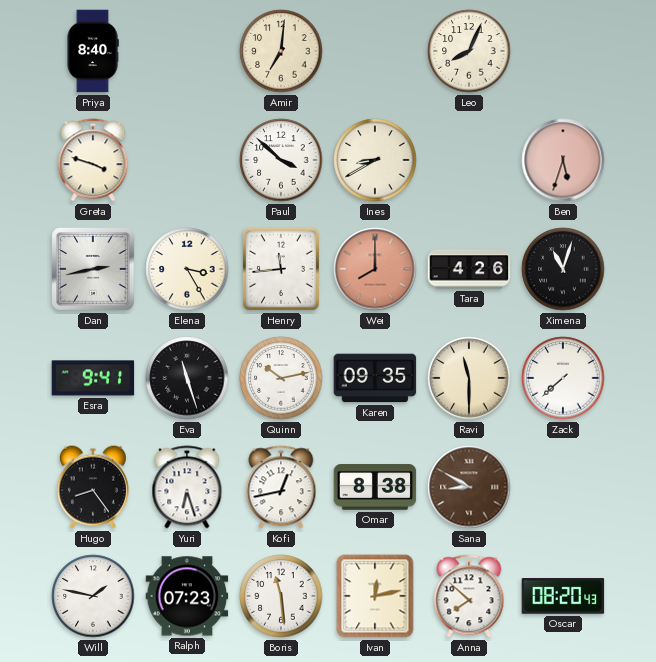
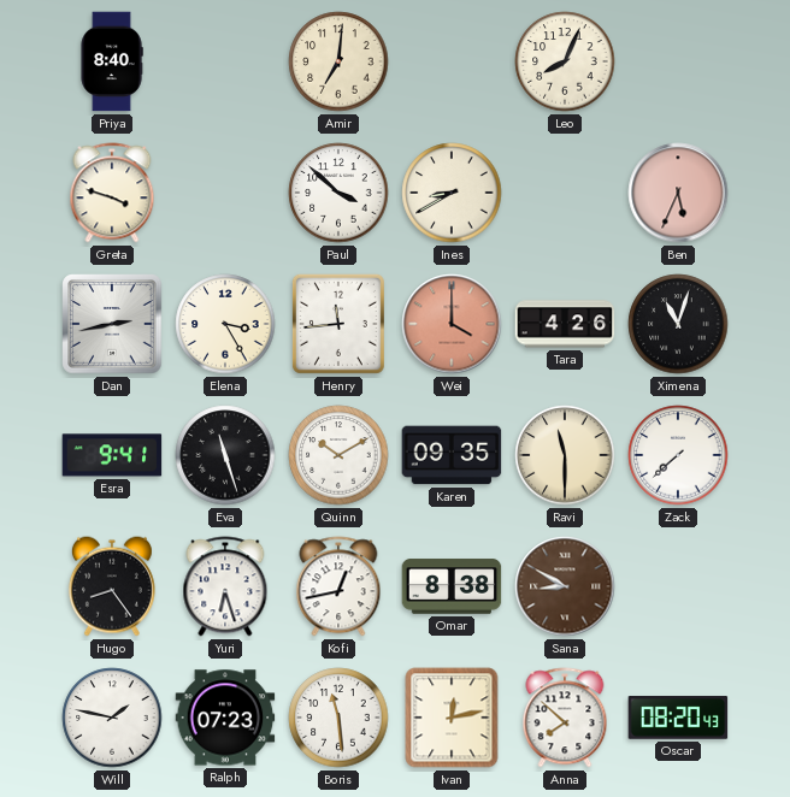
Ben: 5:33 -> 5:34
Wei: 8:00 -> 4:00
Quinn: 10:13 -> 10:10
